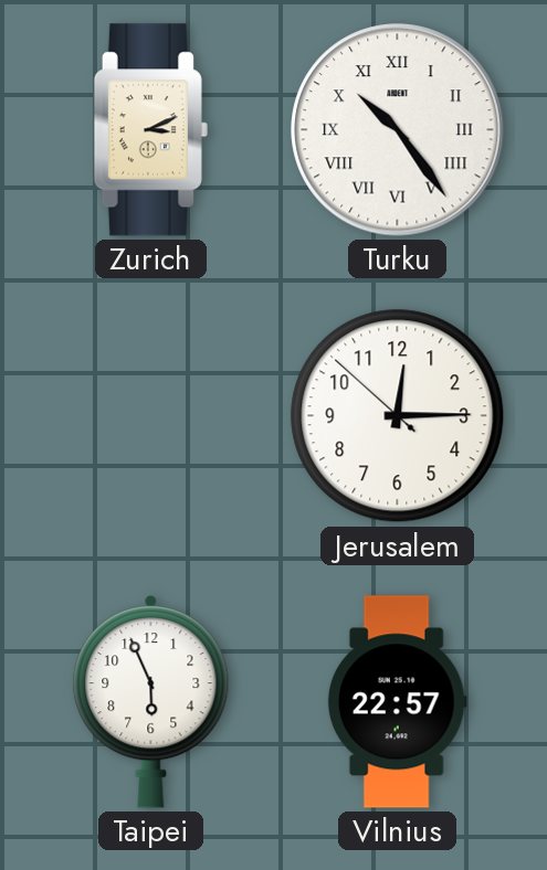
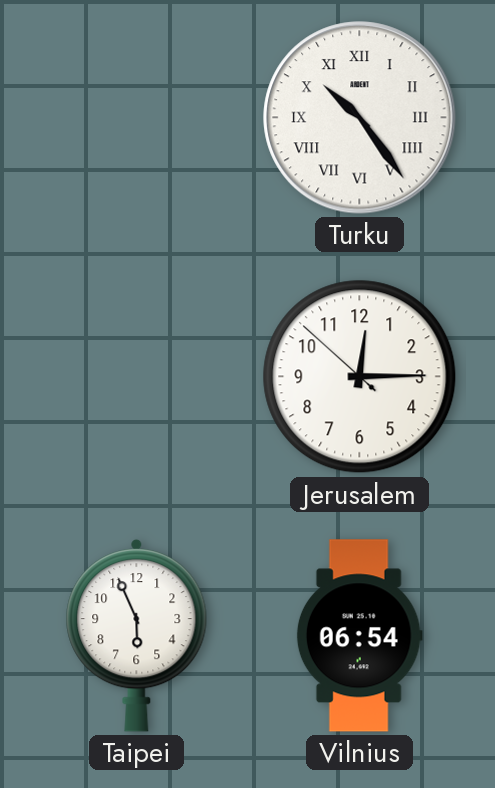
Zurich: 3:11 -> none
Vilnius: 22:57 -> 06:54
